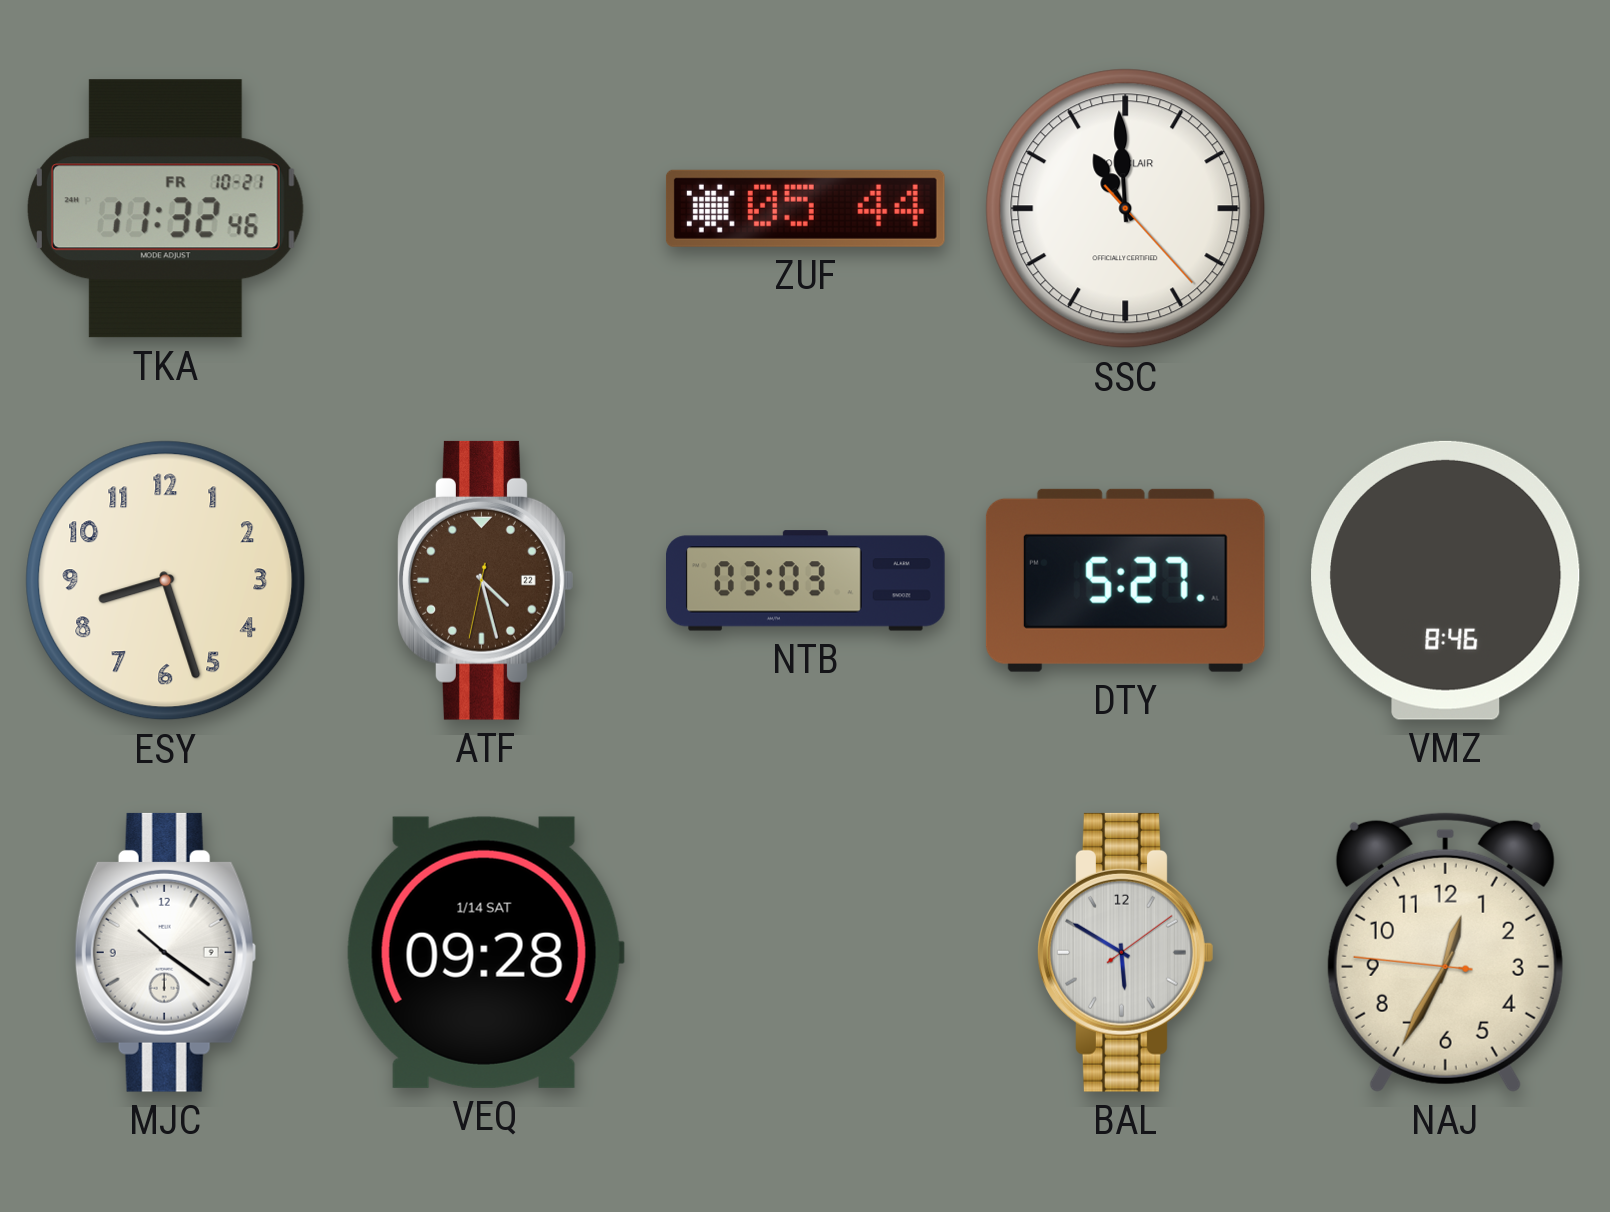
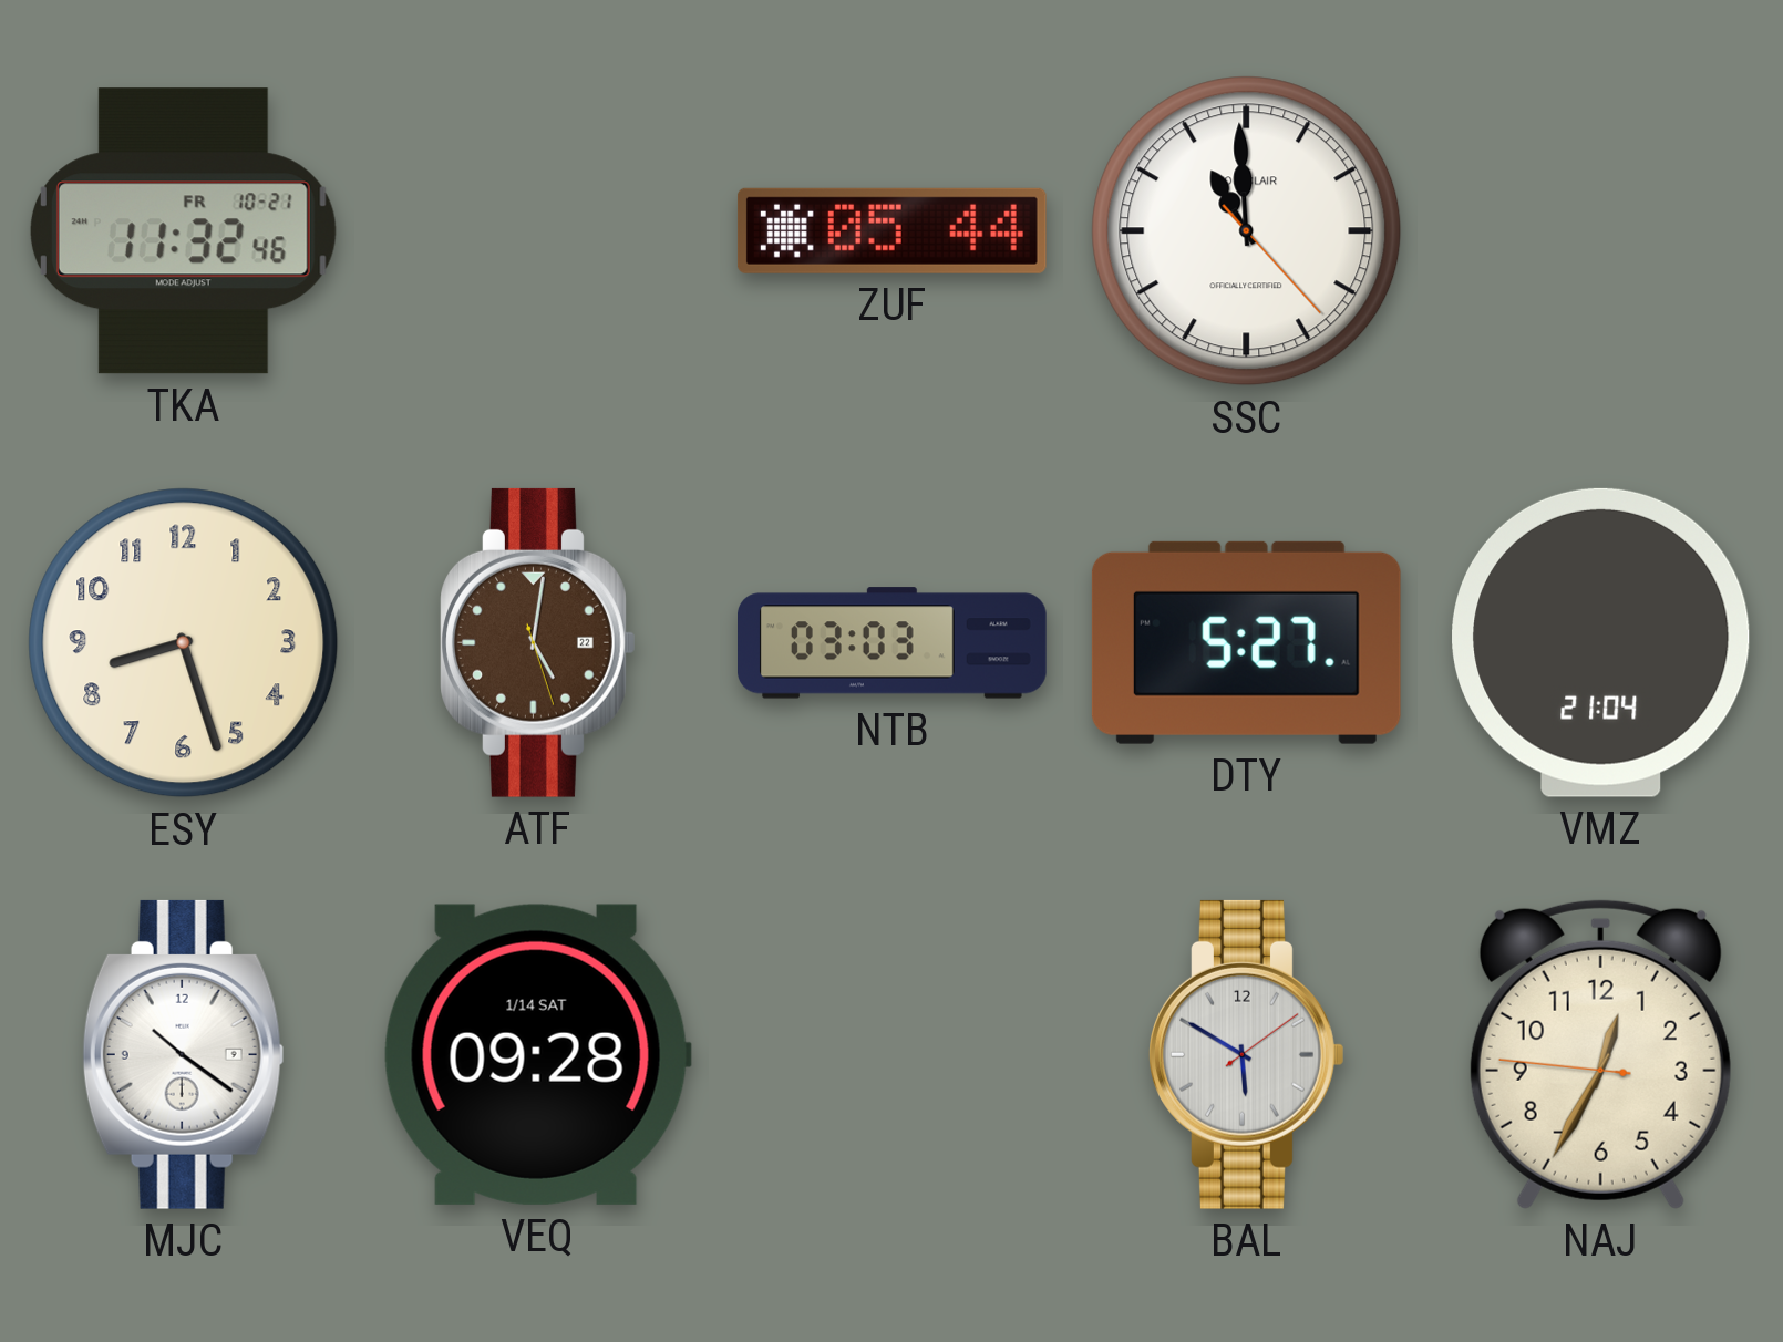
ATF: 4:27 -> 5:01
VMZ: 8:46 -> 21:04
